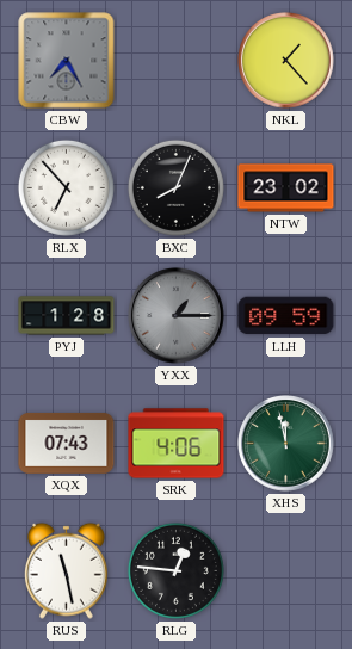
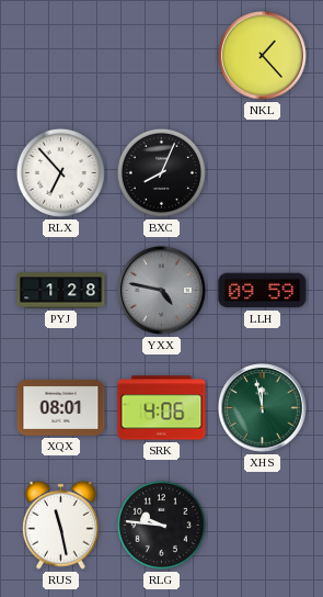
CBW: 7:25 -> none
NTW: 23:02 -> none
YXX: 1:15 -> 4:47
XQX: 07:43 -> 08:01
RLG: 12:46 -> 9:46
